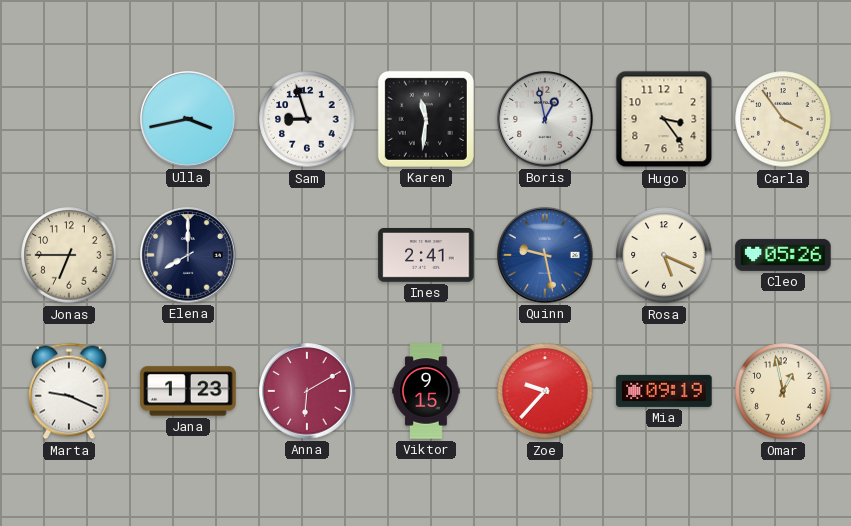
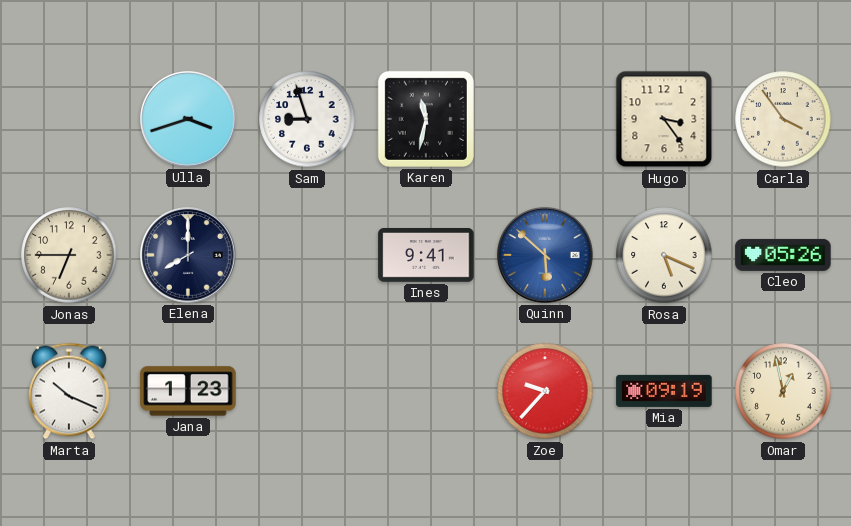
Ulla: 3:43 -> 3:42
Karen: 11:31 -> 11:32
Boris: 12:58 -> none
Ines: 2:41 -> 9:41
Quinn: 9:28 -> 5:52
Marta: 9:19 -> 10:19
Anna: 6:10 -> none
Viktor: 9:15 -> none
